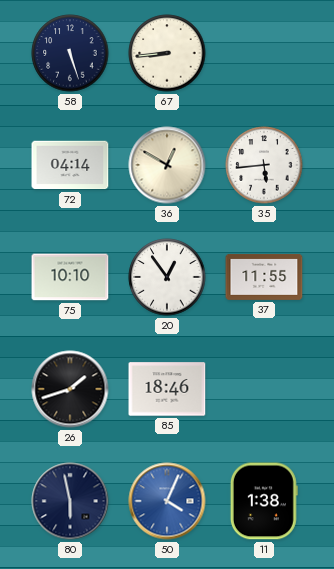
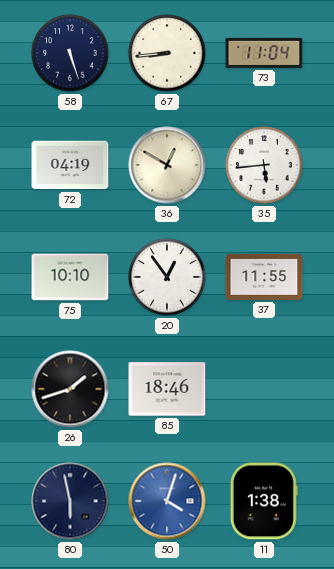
73: none -> 11:04
72: 04:14 -> 04:19
50: 4:04 -> 4:03
